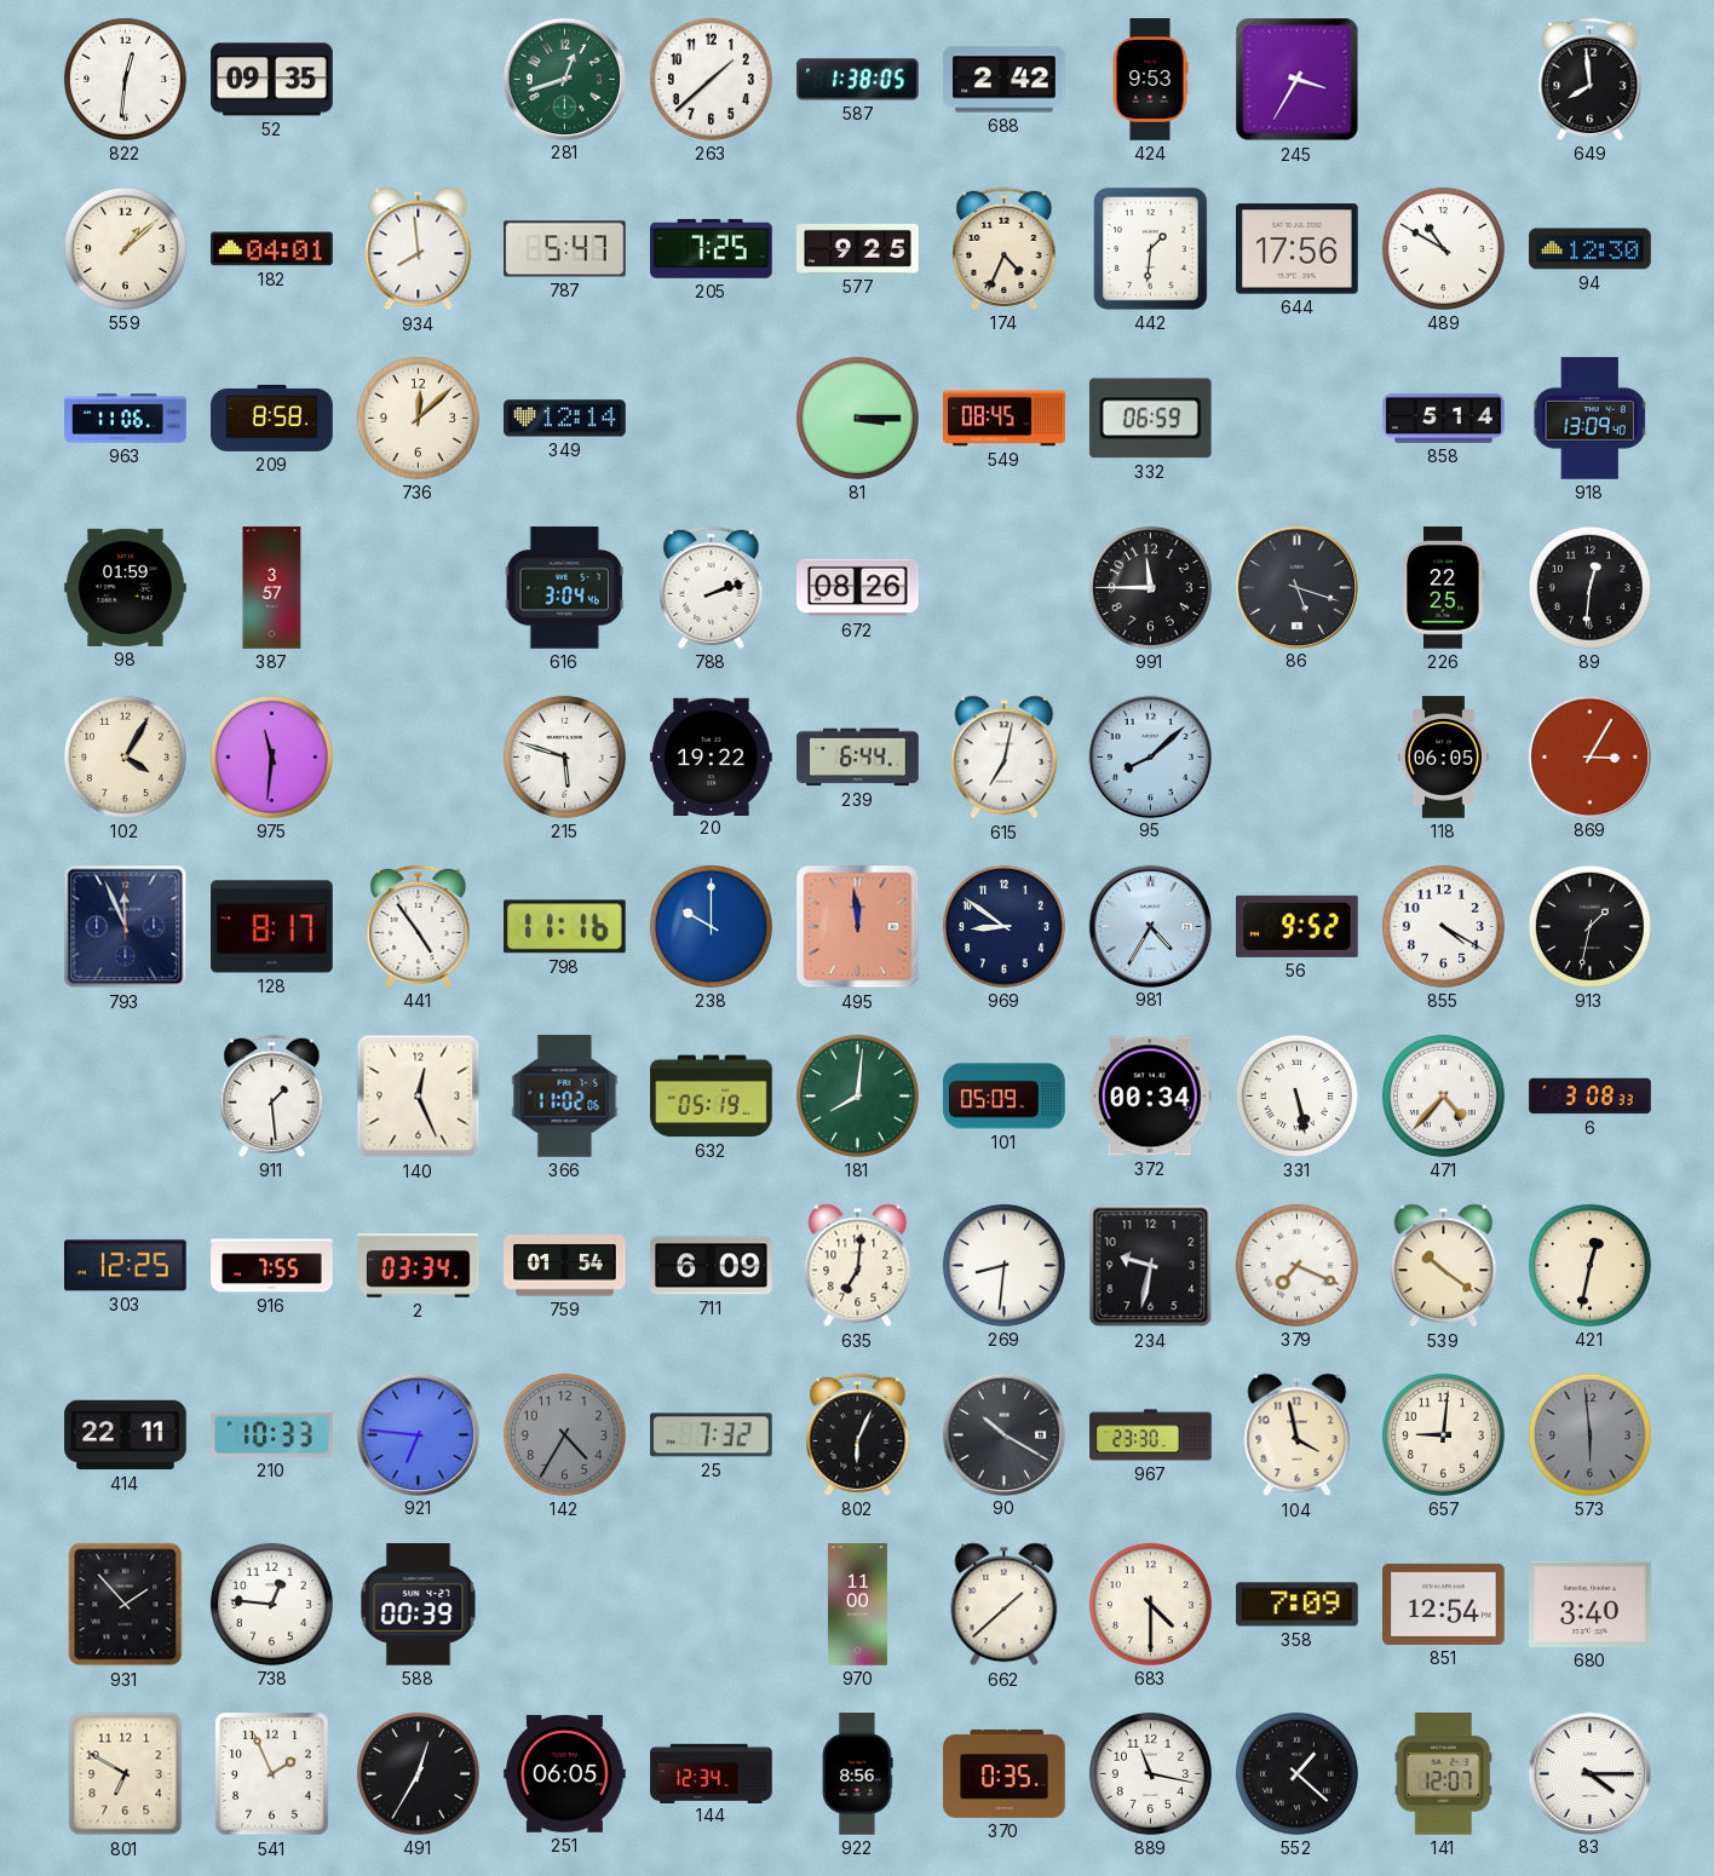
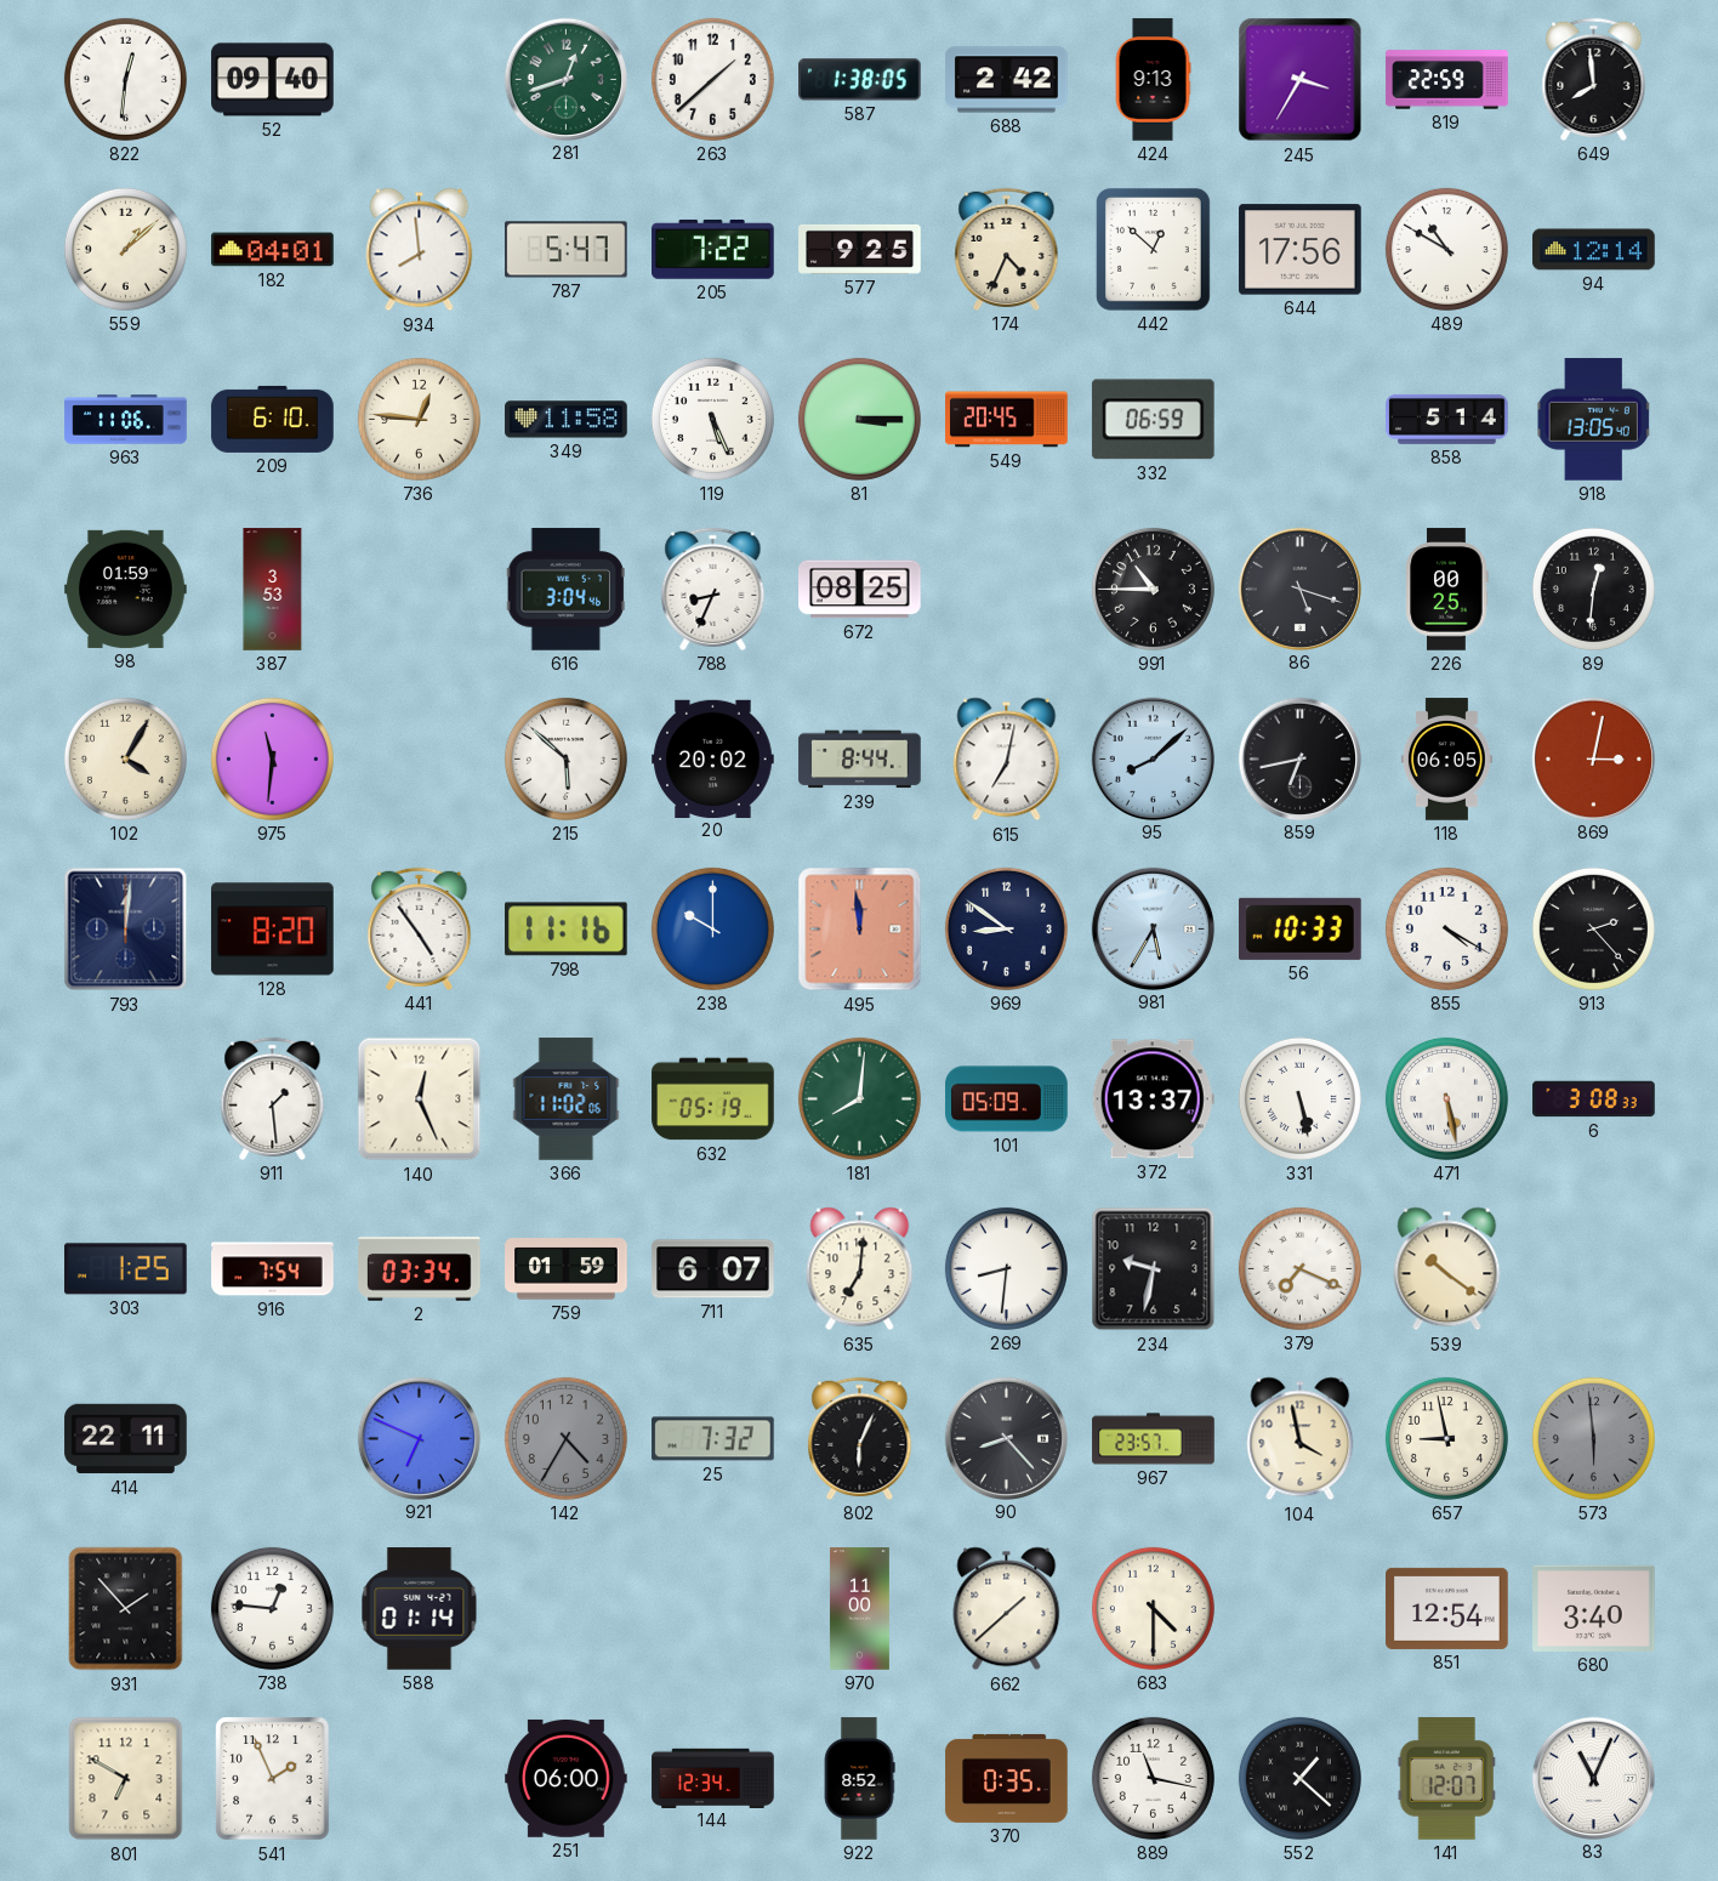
52: 09:35 -> 09:40
424: 9:53 -> 9:13
819: none -> 22:59
205: 7:25 -> 7:22
442: 1:31 -> 12:52
94: 12:30 -> 12:14
209: 8:58 -> 6:10
736: 12:08 -> 12:46
349: 12:14 -> 11:58
119: none -> 5:26
549: 08:45 -> 20:45
918: 13:09 -> 13:05
387: 3:57 -> 3:53
788: 2:12 -> 8:34
672: 08:26 -> 08:25
991: 11:45 -> 10:45
226: 22:25 -> 00:25
215: 5:48 -> 5:52
20: 19:22 -> 20:02
239: 6:44 -> 8:44
859: none -> 6:43
869: 3:05 -> 3:02
793: 11:56 -> 12:01
128: 8:17 -> 8:20
981: 4:35 -> 5:35
56: 9:52 -> 10:33
913: 1:32 -> 2:23
372: 00:34 -> 13:37
471: 4:37 -> 5:28
303: 12:25 -> 1:25
916: 7:55 -> 7:54
759: 01:54 -> 01:59
711: 6:09 -> 6:07
421: 12:32 -> none
210: 10:33 -> none
921: 6:46 -> 6:49
90: 10:20 -> 8:23
967: 23:30 -> 23:57
657: 9:01 -> 8:58
588: 00:39 -> 01:14
358: 7:09 -> none
491: 12:35 -> none
251: 06:05 -> 06:00
922: 8:56 -> 8:52
83: 4:15 -> 11:04
